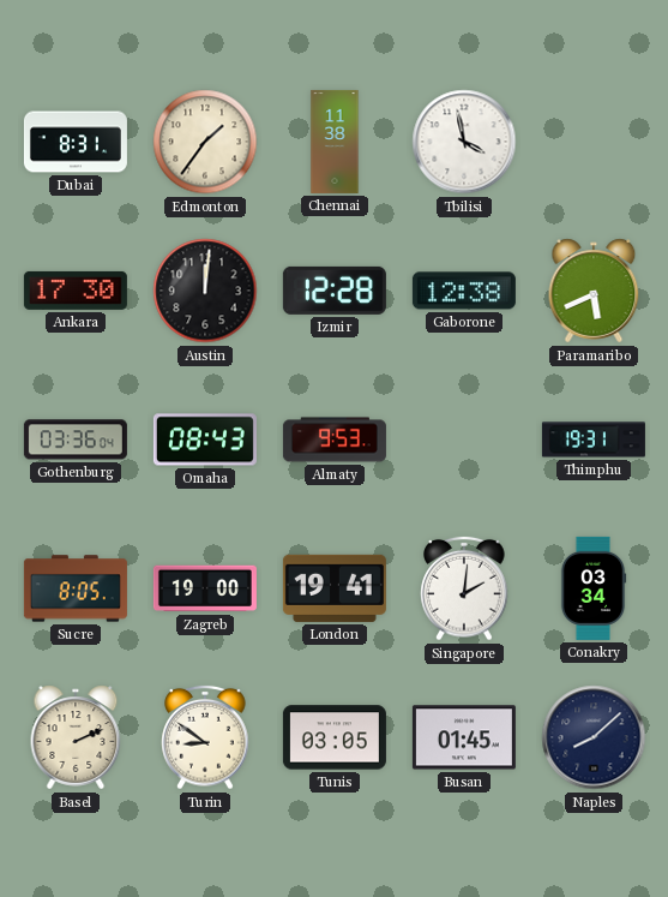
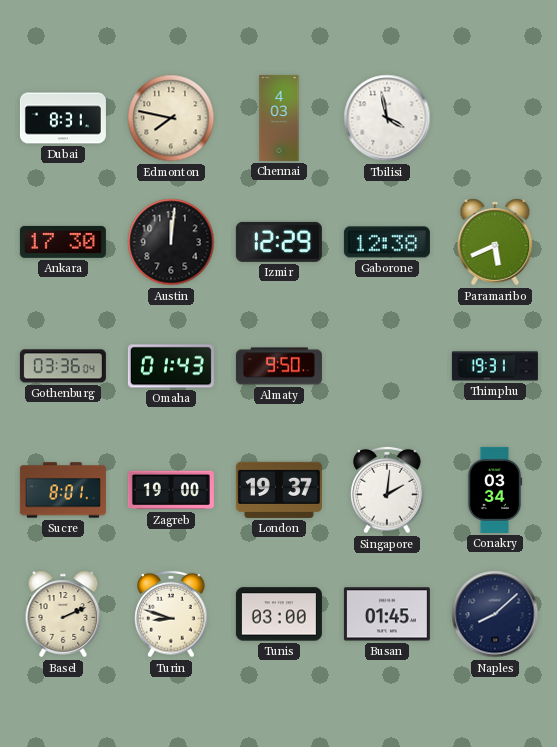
Edmonton: 1:36 -> 7:47
Chennai: 11:38 -> 4:03
Izmir: 12:28 -> 12:29
Omaha: 08:43 -> 01:43
Almaty: 9:53 -> 9:50
Sucre: 8:05 -> 8:01
London: 19:41 -> 19:37
Turin: 8:51 -> 8:48
Tunis: 03:05 -> 03:00
